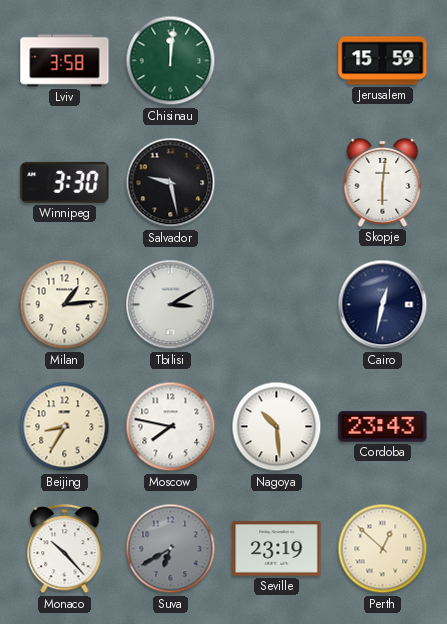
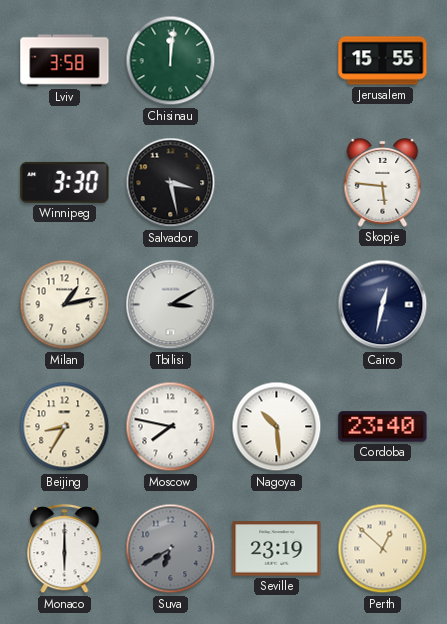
Jerusalem: 15:59 -> 15:55
Salvador: 9:28 -> 3:28
Skopje: 6:01 -> 5:46
Milan: 1:14 -> 1:13
Cordoba: 23:43 -> 23:40
Monaco: 10:23 -> 6:00
